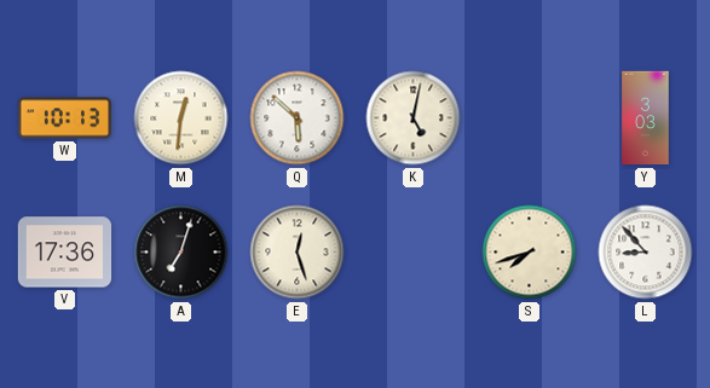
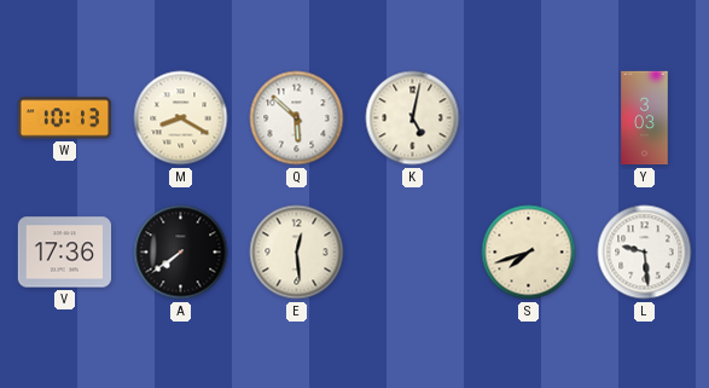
M: 12:31 -> 8:20
A: 7:03 -> 7:39
E: 12:27 -> 12:29
L: 8:53 -> 9:29
